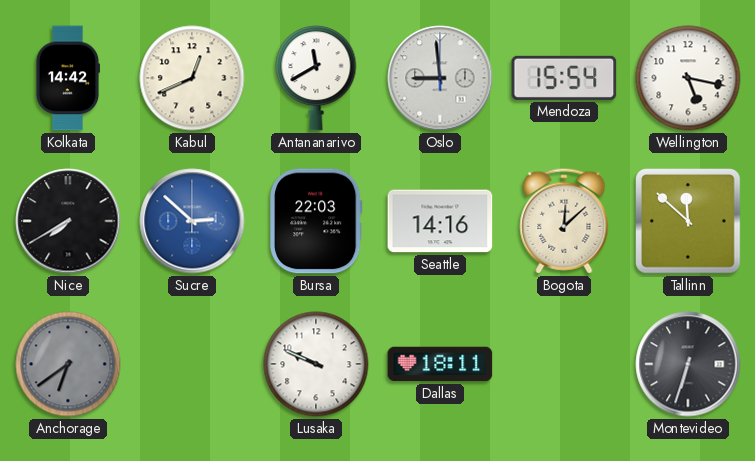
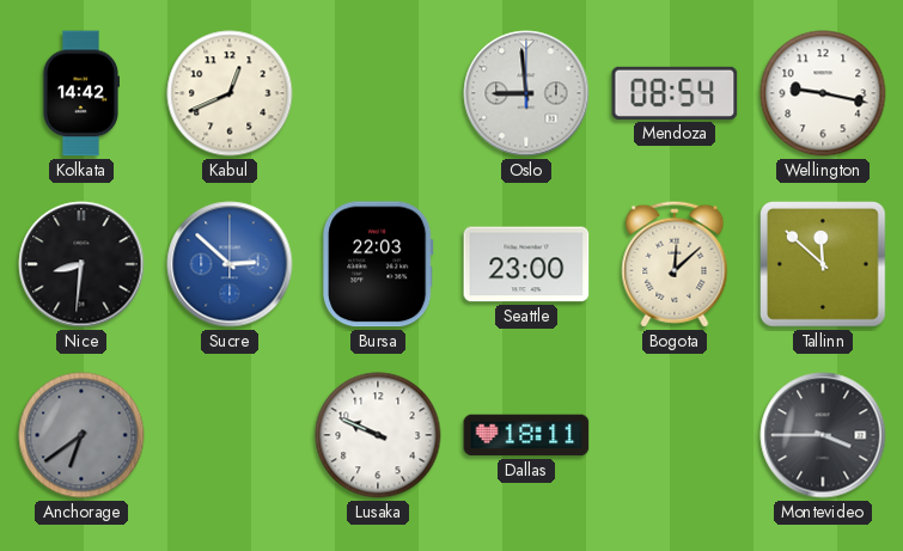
Antananarivo: 11:40 -> none
Mendoza: 15:54 -> 08:54
Wellington: 5:17 -> 9:17
Nice: 7:40 -> 8:31
Seattle: 14:16 -> 23:00
Montevideo: 6:33 -> 3:45
